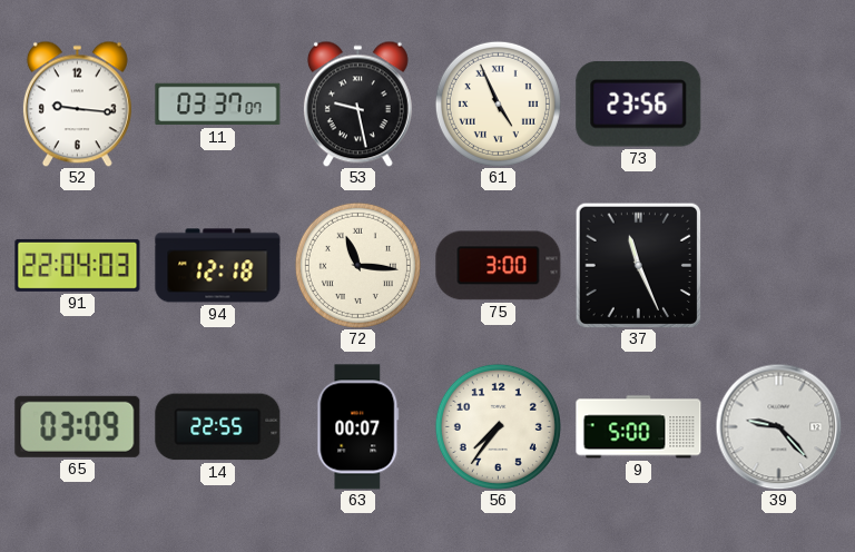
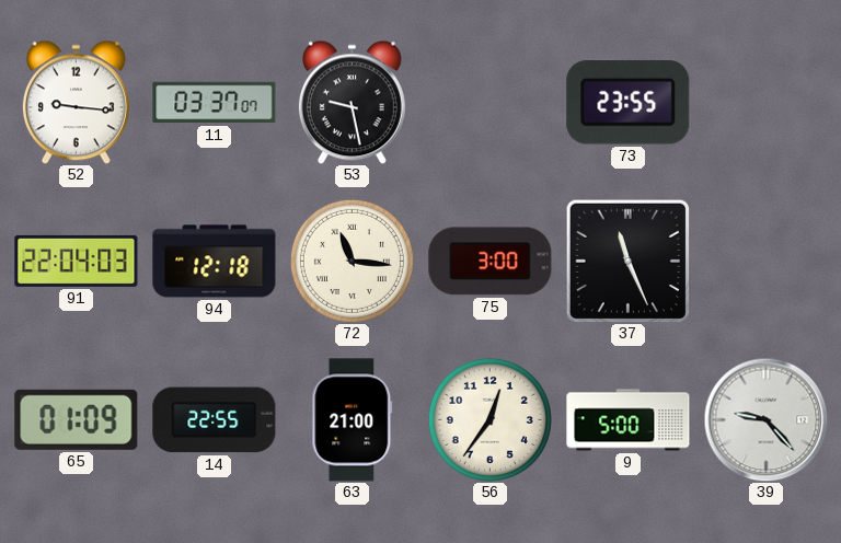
61: 4:56 -> none
73: 23:56 -> 23:55
65: 03:09 -> 01:09
63: 00:07 -> 21:00
56: 7:36 -> 12:36
